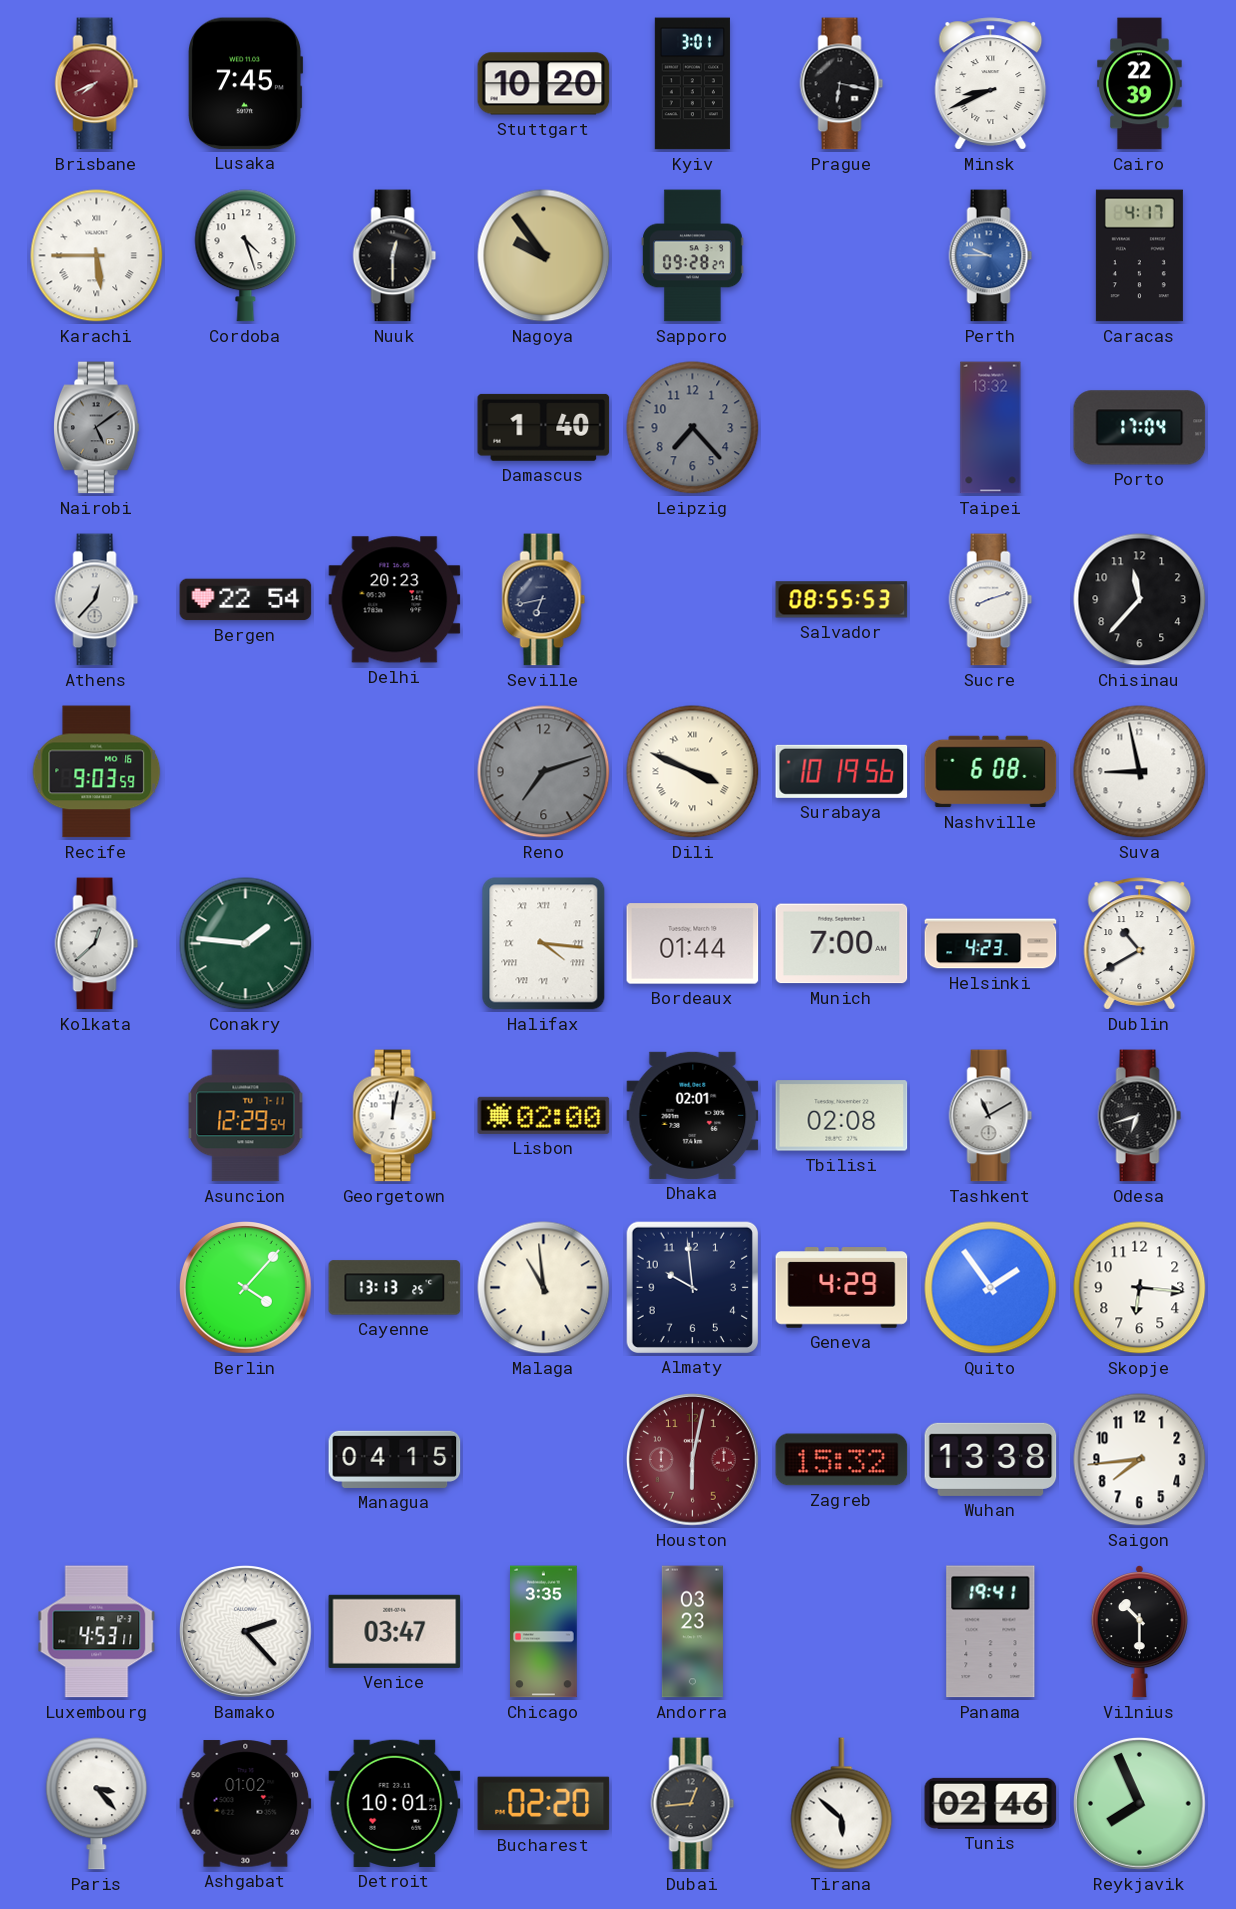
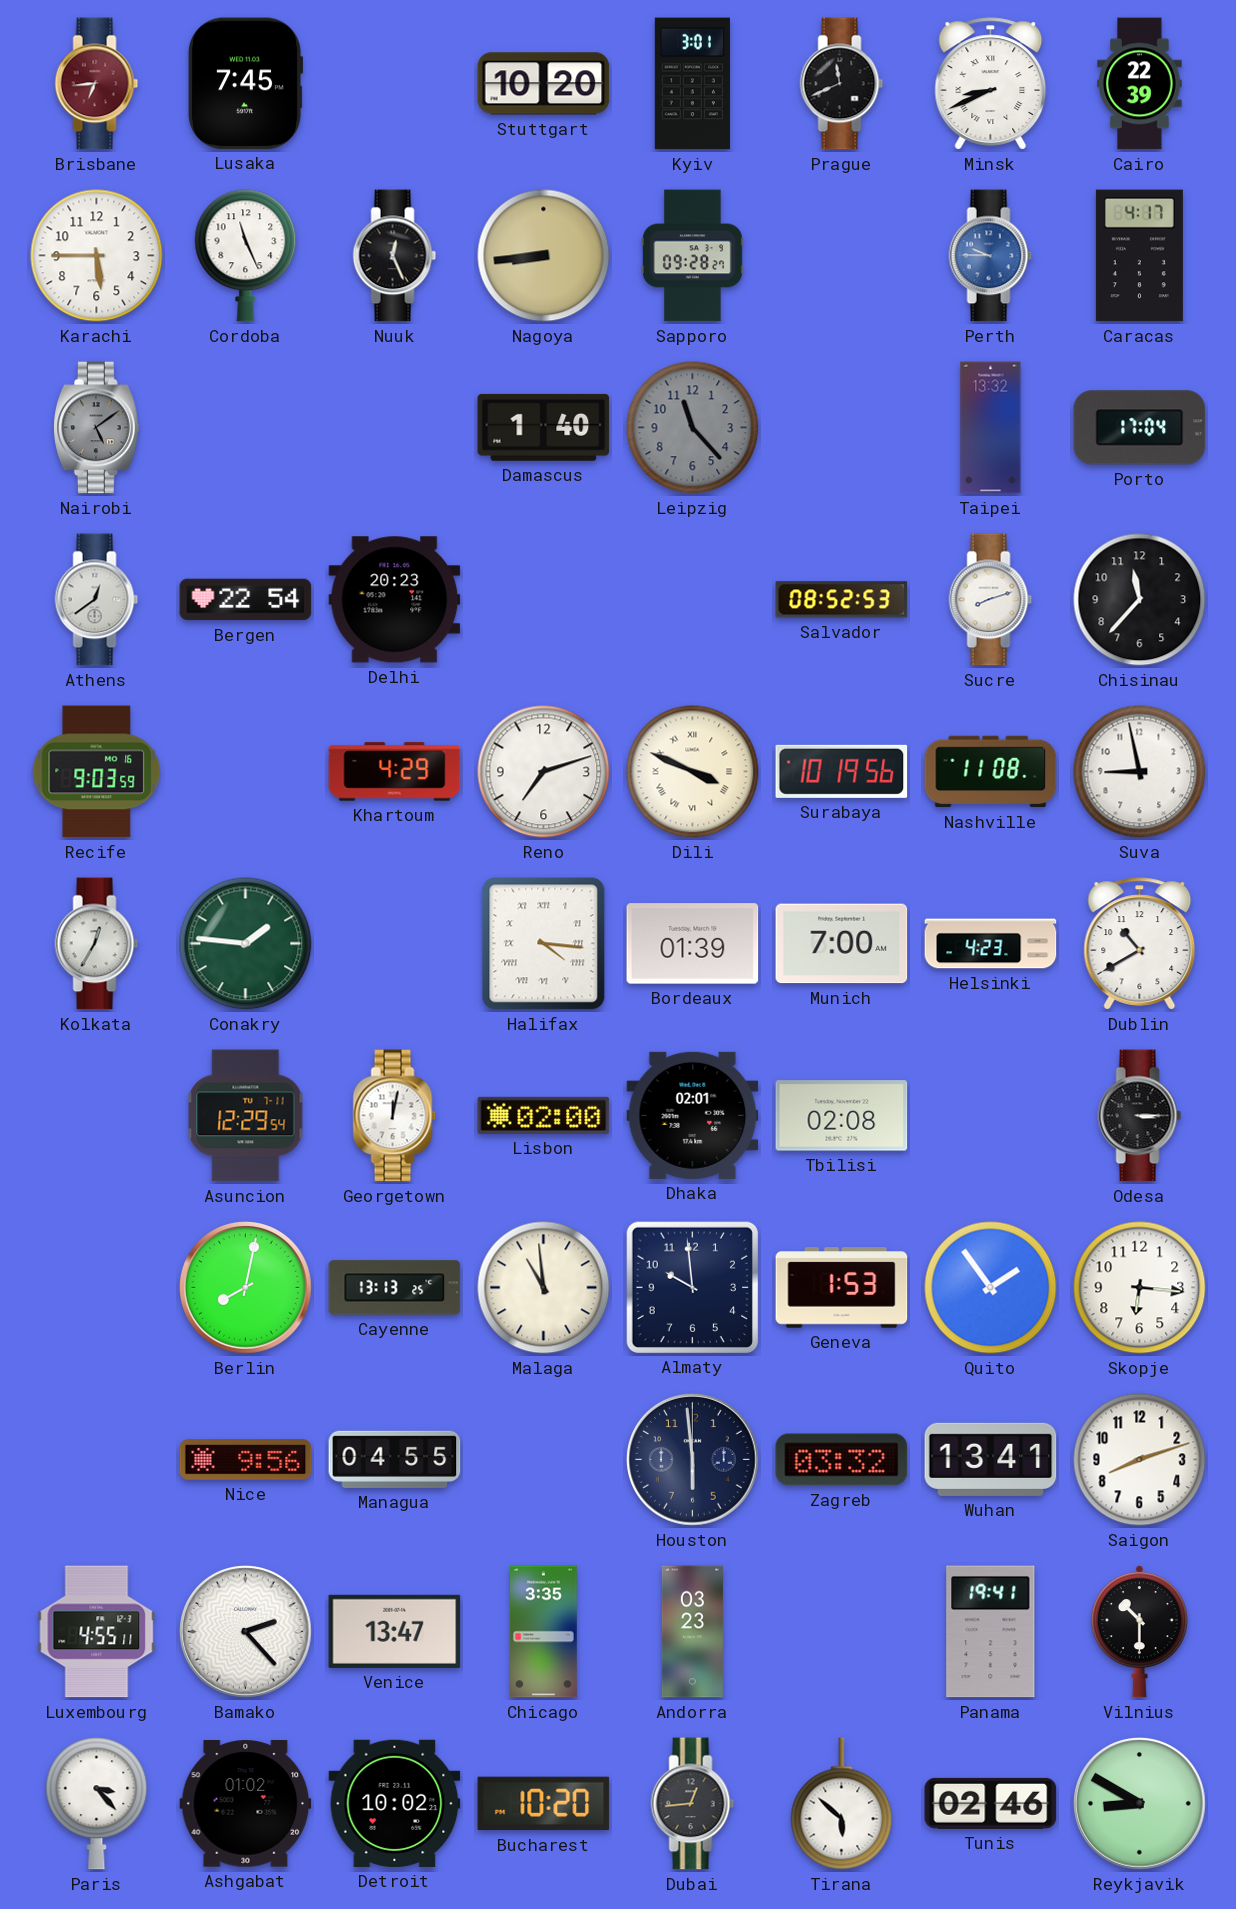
Brisbane: 7:41 -> 6:44
Prague: 6:17 -> 11:41
Karachi numerals: Roman -> Arabic
Cordoba: 4:27 -> 11:26
Nuuk: 12:30 -> 12:26
Nagoya: 9:54 -> 8:44
Leipzig: 7:23 -> 11:23
Athens: 12:37 -> 12:39
Seville: 6:43 -> none
Salvador: 08:55 -> 08:52
Khartoum: none -> 4:29
Reno dial: grey -> white
Nashville: 6:08 -> 11:08
Kolkata: 12:38 -> 12:35
Bordeaux: 01:44 -> 01:39
Tashkent: 11:10 -> none
Odesa: 6:42 -> 3:15
Berlin: 4:07 -> 8:02
Geneva: 4:29 -> 1:53
Nice: none -> 9:56
Managua: 04:15 -> 04:55
Houston: 6:02 -> 5:59
Houston dial: burgundy -> navy
Zagreb: 15:32 -> 03:32
Wuhan: 13:38 -> 13:41
Saigon: 7:44 -> 8:12
Luxembourg: 4:53 -> 4:55
Venice: 03:47 -> 13:47
Detroit: 10:01 -> 10:02
Bucharest: 02:20 -> 10:20
Reykjavik: 7:56 -> 8:50
